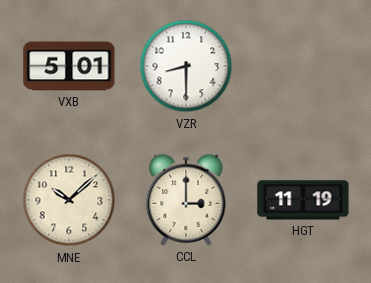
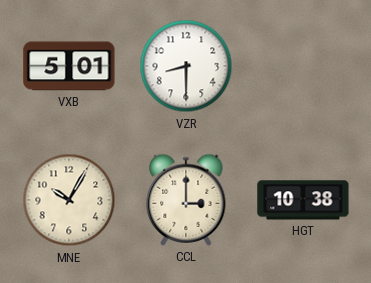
MNE: 10:08 -> 10:05
HGT: 11:19 -> 10:38
